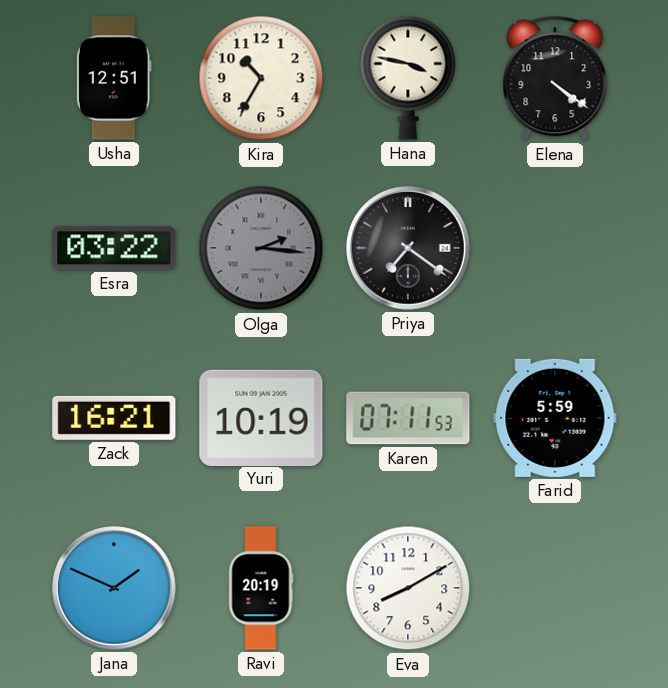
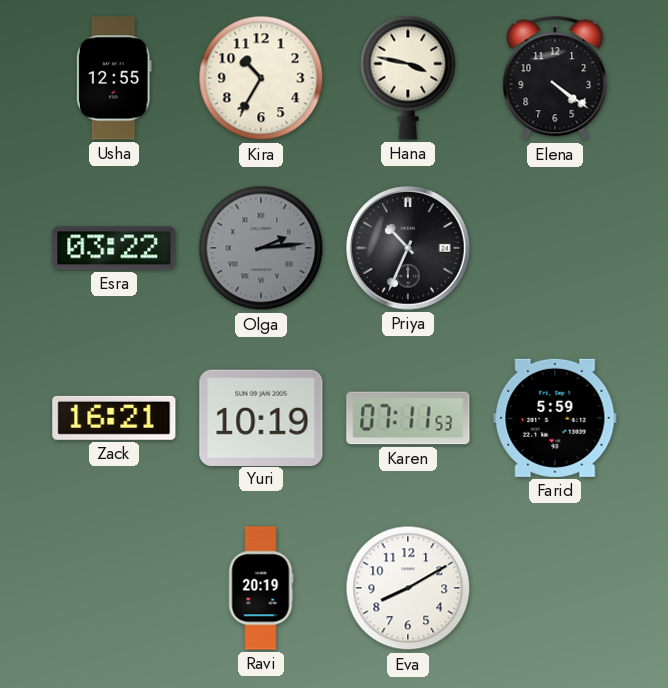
Usha: 12:51 -> 12:55
Olga: 2:16 -> 2:14
Priya: 7:21 -> 10:34
Jana: 1:49 -> none
